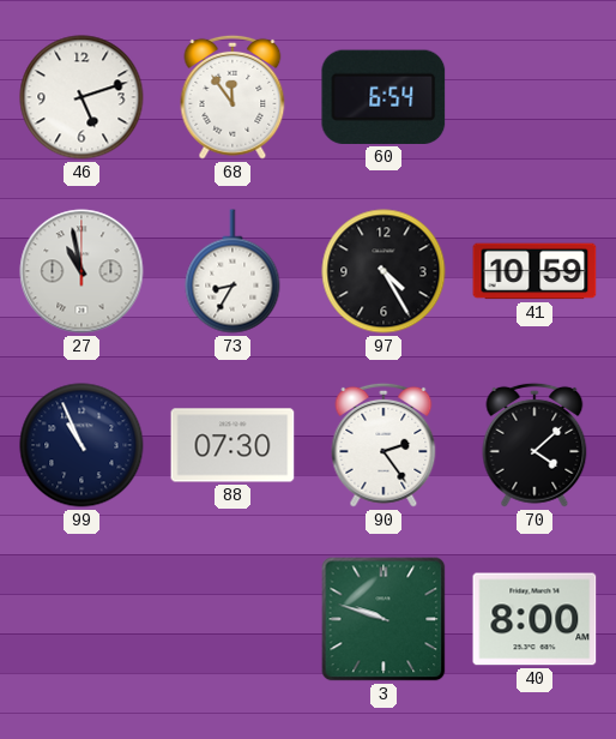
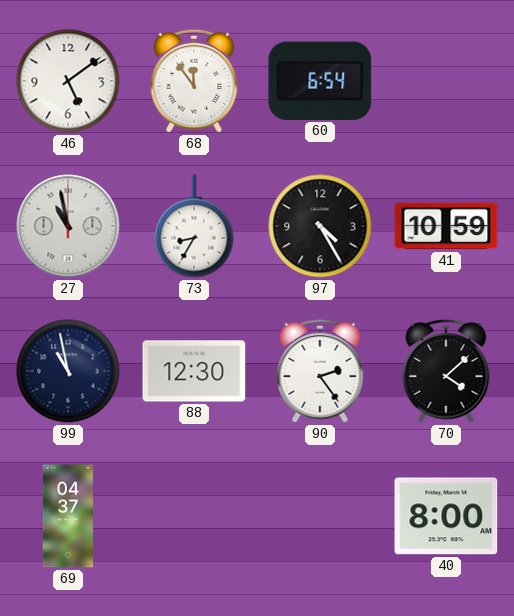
46: 5:12 -> 5:09
99: 10:56 -> 10:58
88: 07:30 -> 12:30
69: none -> 04:37
3: 9:48 -> none
